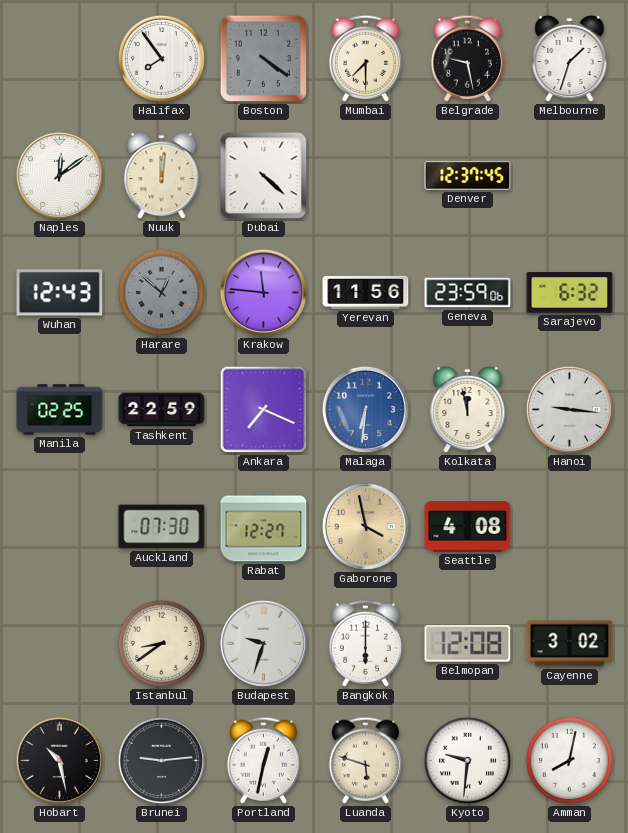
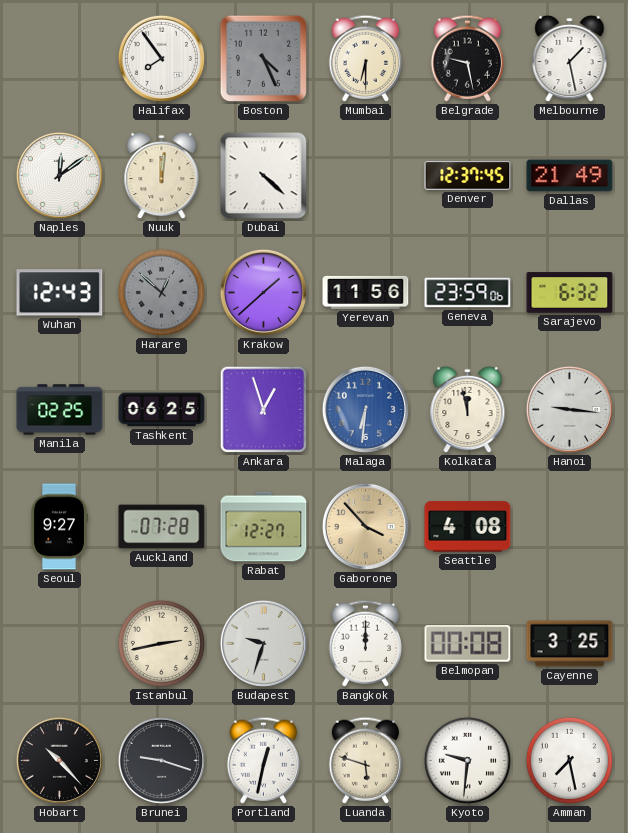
Boston: 4:21 -> 4:26
Mumbai: 7:30 -> 6:30
Melbourne: 1:33 -> 1:28
Dallas: none -> 21:49
Krakow: 11:46 -> 1:38
Tashkent: 22:59 -> 06:25
Ankara: 7:19 -> 12:57
Seoul: none -> 9:27
Auckland: 07:30 -> 07:28
Gaborone: 3:58 -> 3:53
Istanbul: 8:39 -> 2:43
Bangkok: 6:00 -> 12:00
Belmopan: 12:08 -> 00:08
Cayenne: 3:02 -> 3:25
Hobart: 10:28 -> 10:23
Brunei: 9:14 -> 9:18
Amman: 8:02 -> 7:28
